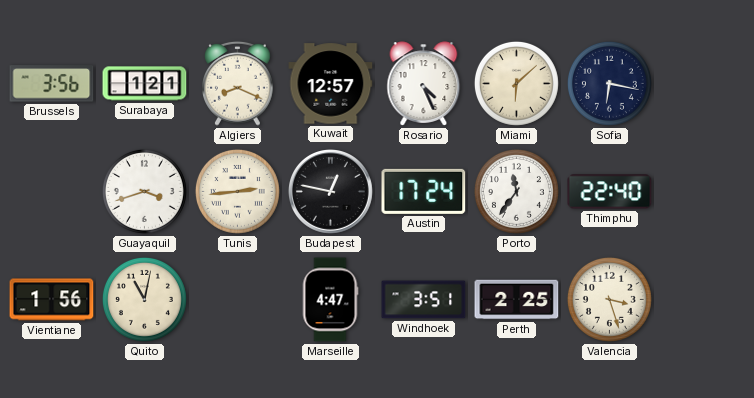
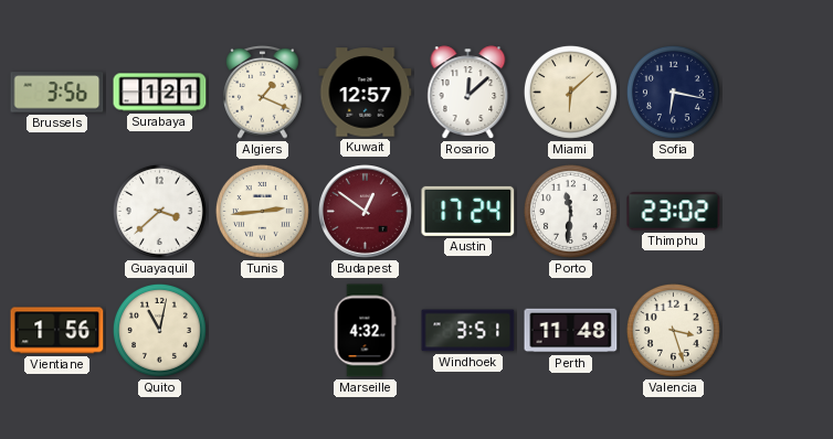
Algiers: 8:19 -> 1:19
Rosario: 4:26 -> 12:08
Guayaquil: 3:42 -> 3:38
Budapest: 12:47 -> 12:51
Budapest dial: black -> burgundy
Porto: 11:36 -> 11:31
Thimphu: 22:40 -> 23:02
Marseille: 4:47 -> 4:32
Perth: 2:25 -> 11:48
